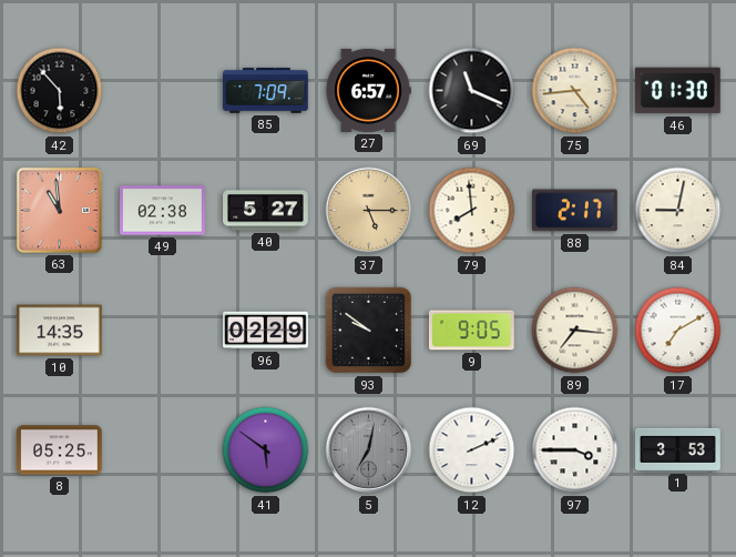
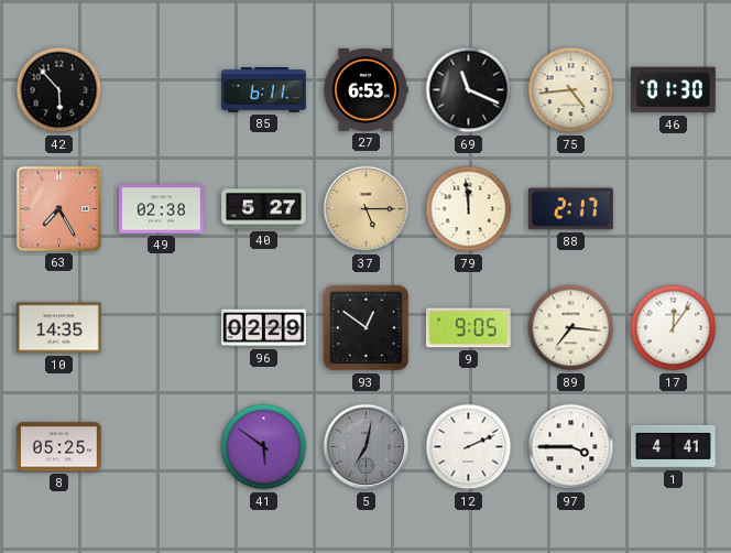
85: 7:09 -> 6:11
27: 6:57 -> 6:53
63: 10:59 -> 7:25
79: 7:59 -> 11:59
84: 9:02 -> none
93: 9:51 -> 12:51
17: 7:10 -> 12:06
1: 3:53 -> 4:41
